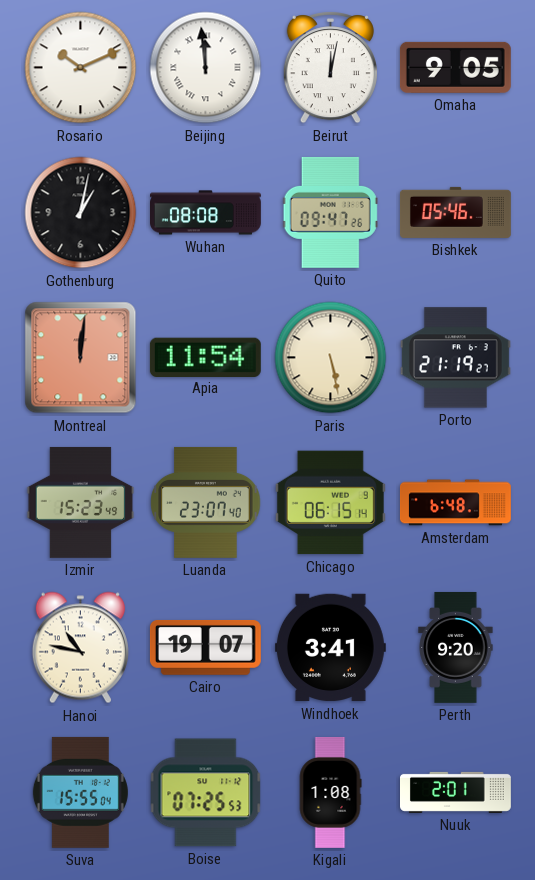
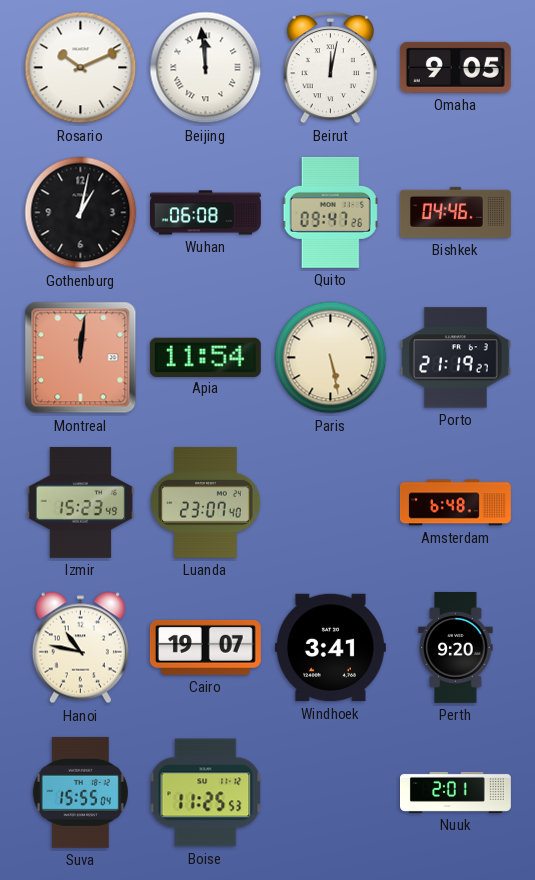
Wuhan: 08:08 -> 06:08
Bishkek: 05:46 -> 04:46
Chicago: 06:15 -> none
Boise: 07:25 -> 11:25
Kigali: 1:08 -> none
